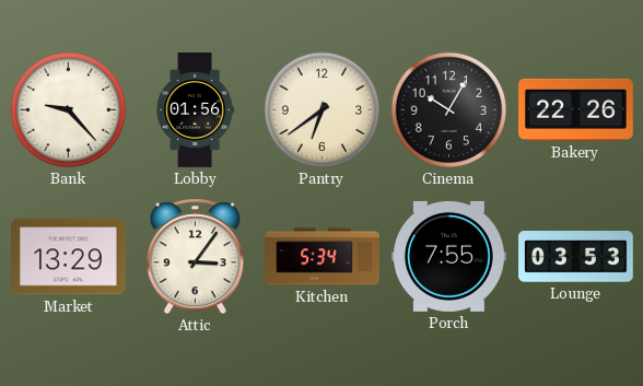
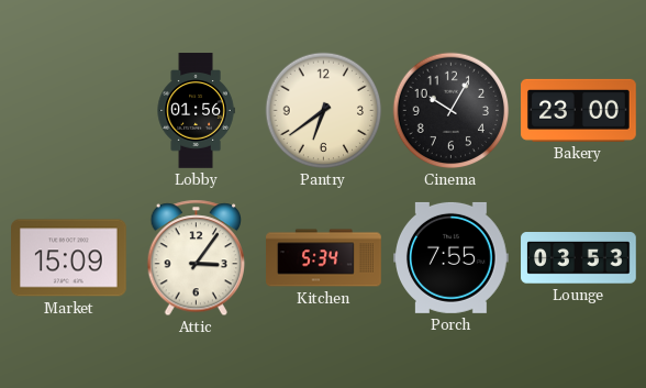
Bank: 9:23 -> none
Bakery: 22:26 -> 23:00
Market: 13:29 -> 15:09
